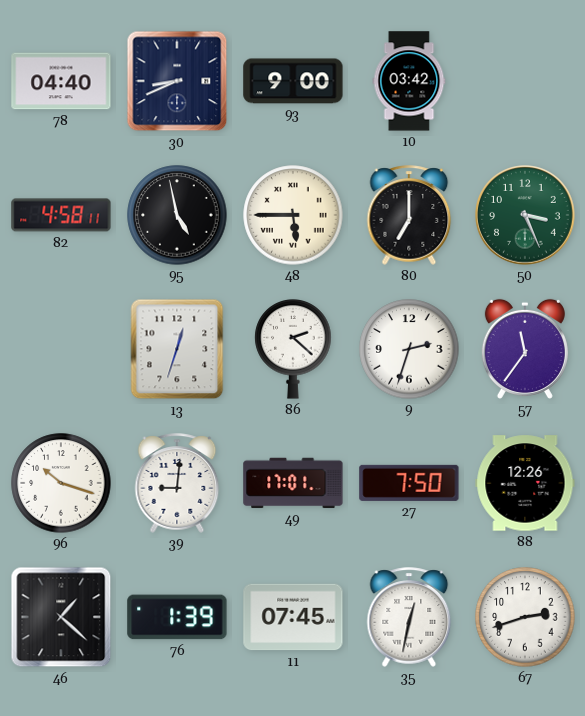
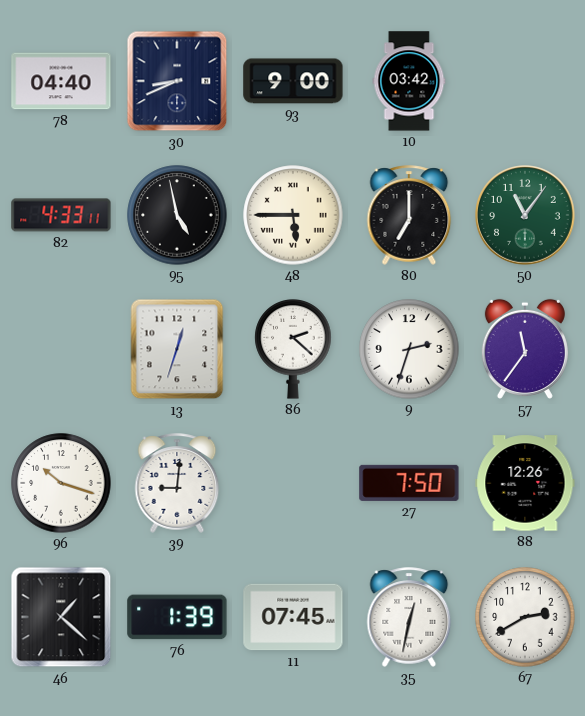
82: 4:58 -> 4:33
50: 3:26 -> 11:06
49: 17:01 -> none
67: 2:42 -> 2:40
